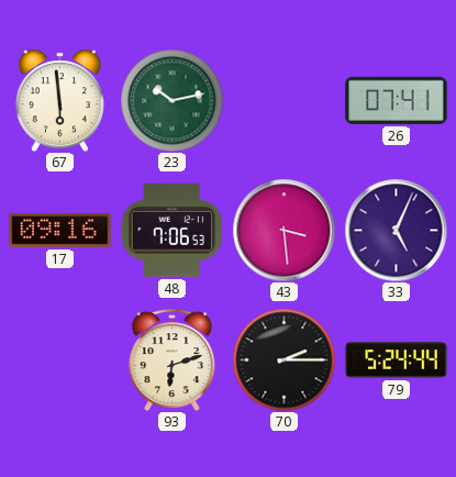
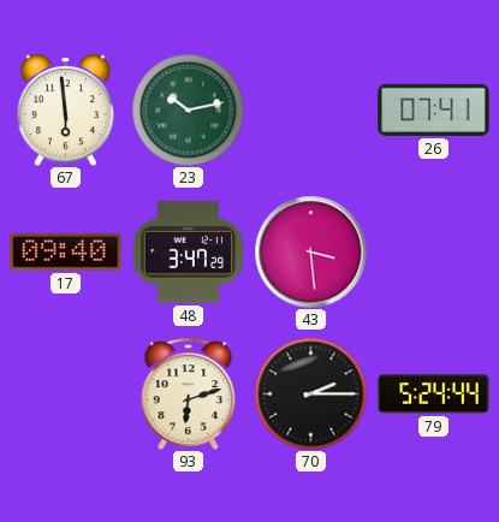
17: 09:16 -> 09:40
48: 7:06 -> 3:47
33: 5:04 -> none
